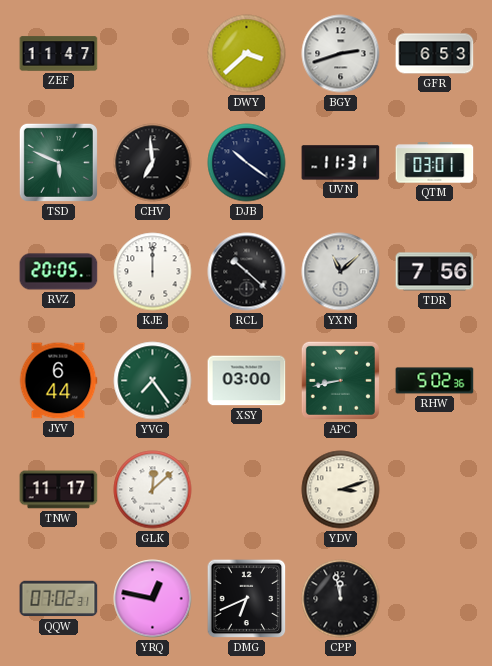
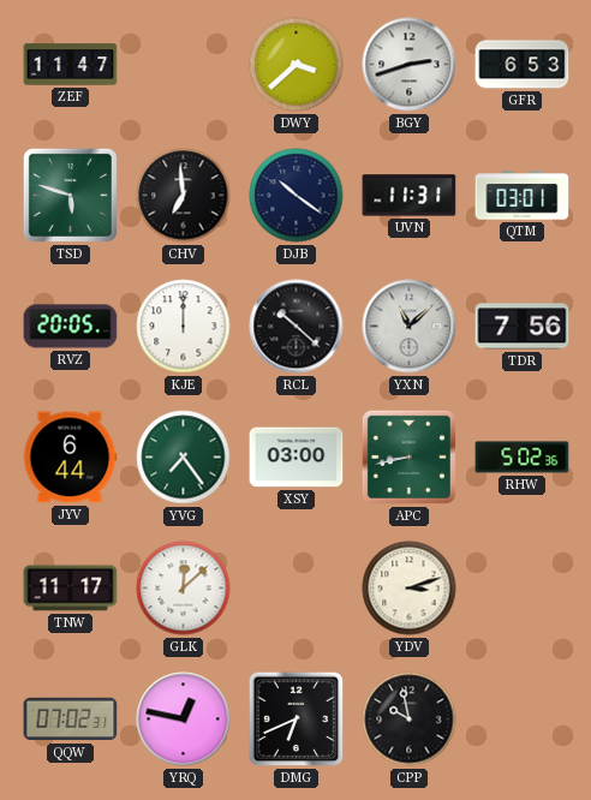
TSD: 5:49 -> 5:48
CPP: 11:58 -> 9:58
